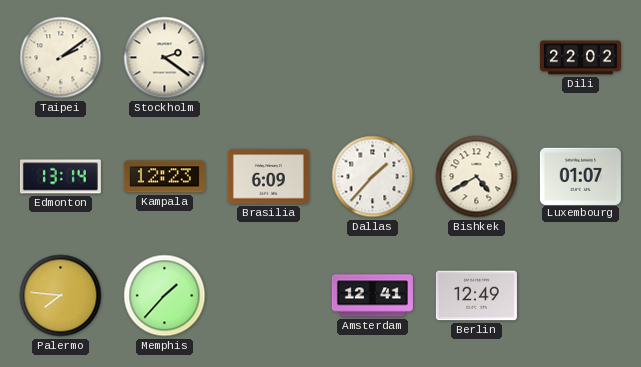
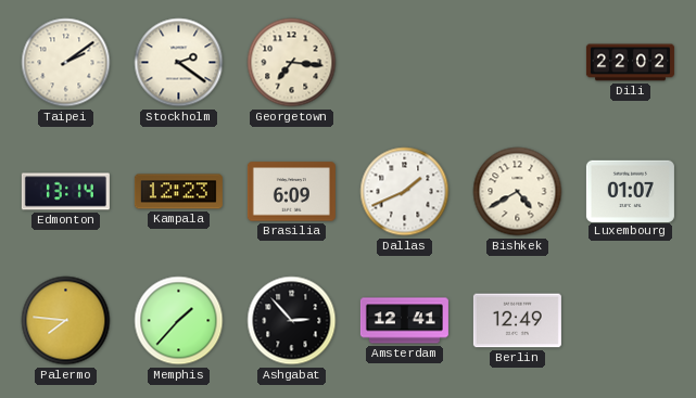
Georgetown: none -> 7:16
Dallas: 1:37 -> 1:41
Ashgabat: none -> 2:53
